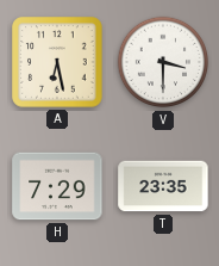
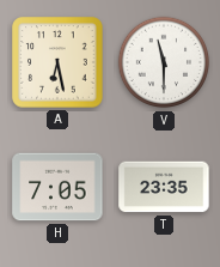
V: 3:30 -> 11:30
H: 7:29 -> 7:05
